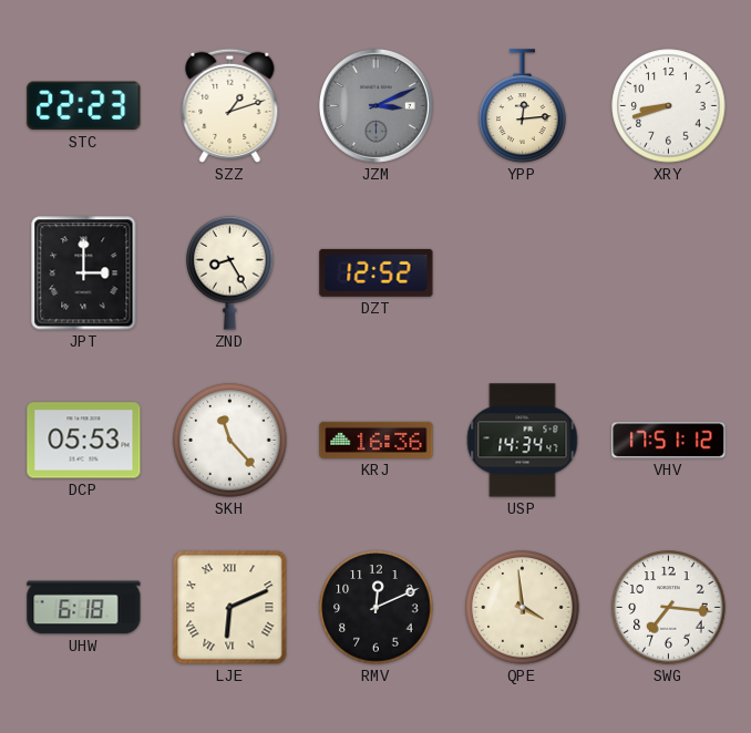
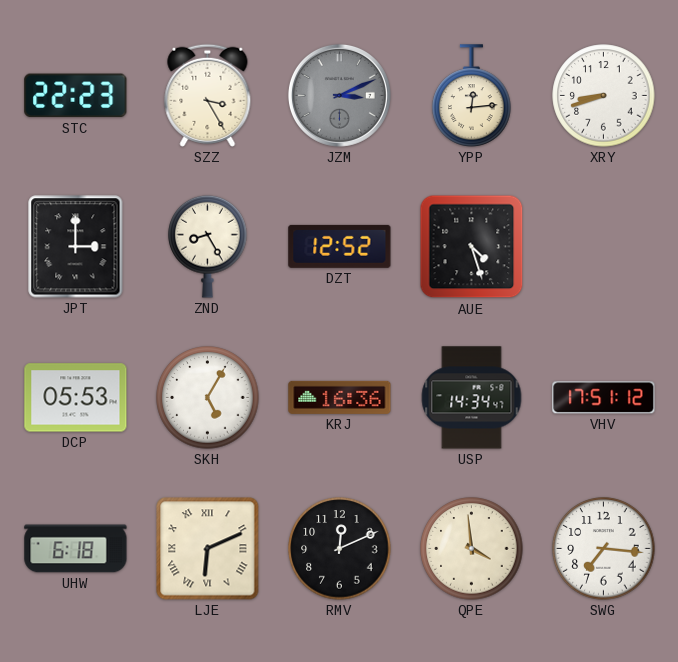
SZZ: 1:12 -> 3:25
AUE: none -> 4:27
SKH: 11:23 -> 5:05
